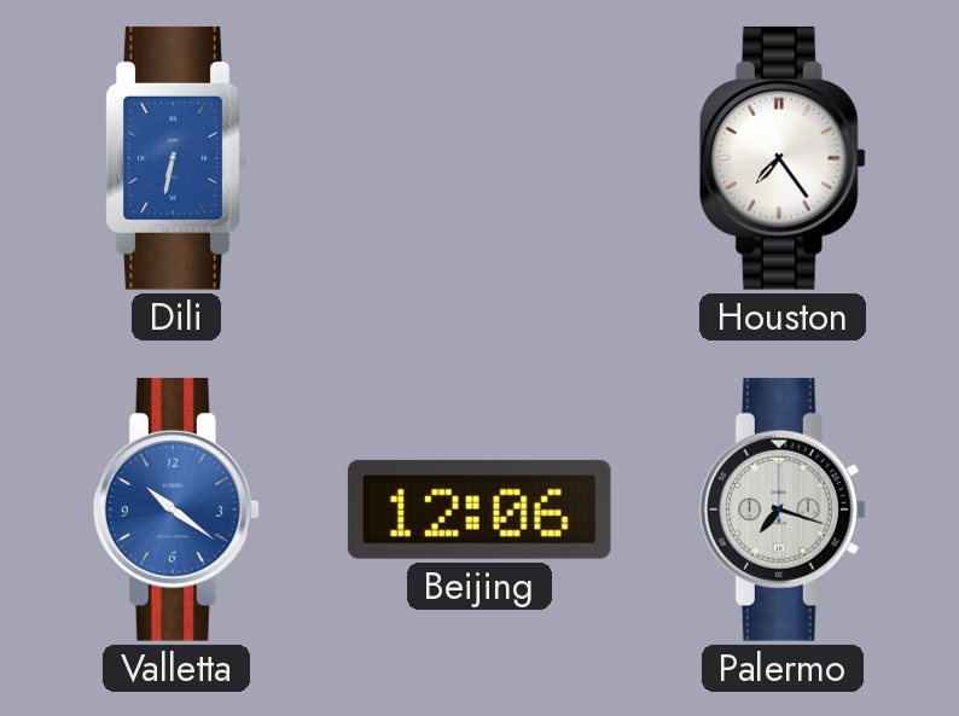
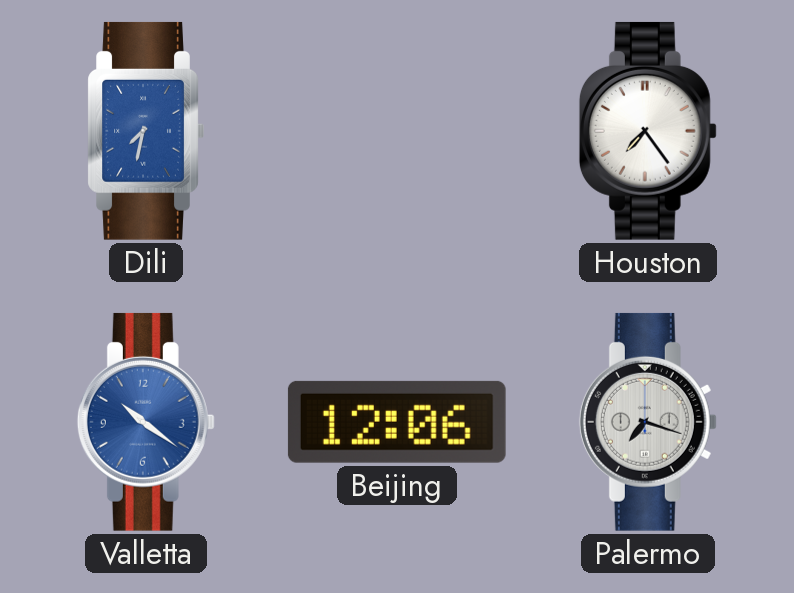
Dili: 6:32 -> 7:32
